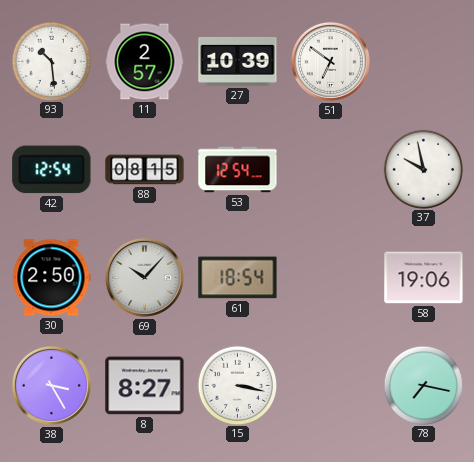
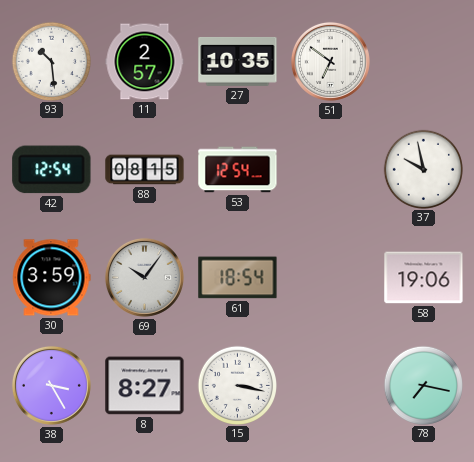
27: 10:39 -> 10:35
30: 2:50 -> 3:59
69: 10:07 -> 10:06
